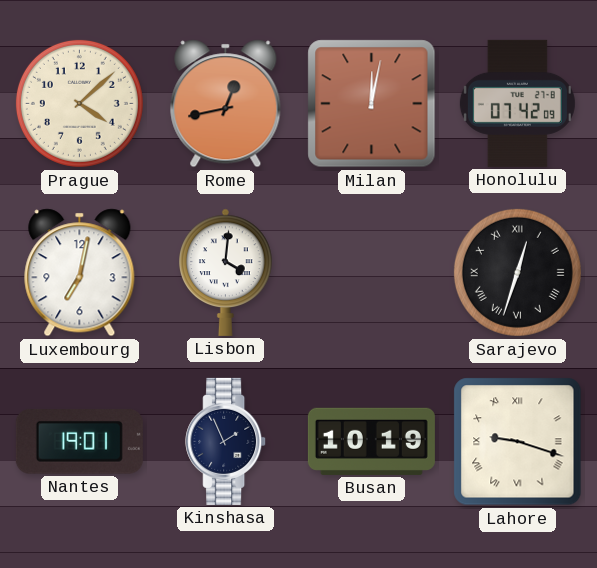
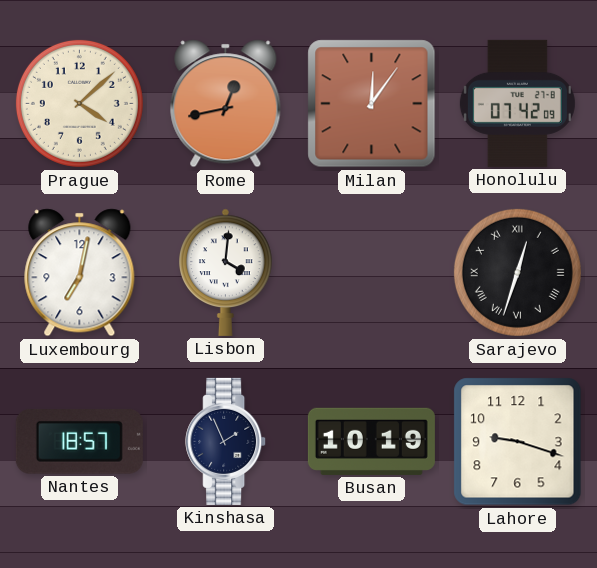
Milan: 12:02 -> 12:06
Nantes: 19:01 -> 18:57
Lahore numerals: Roman -> Arabic
